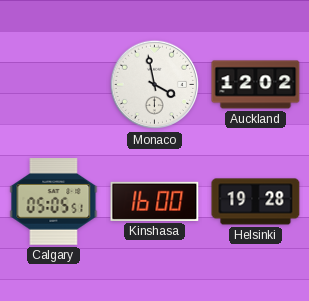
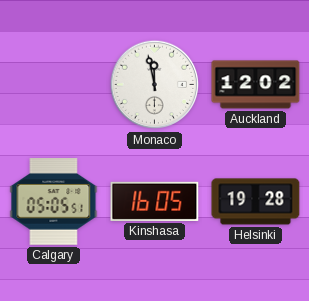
Monaco: 3:58 -> 11:58
Kinshasa: 16:00 -> 16:05
